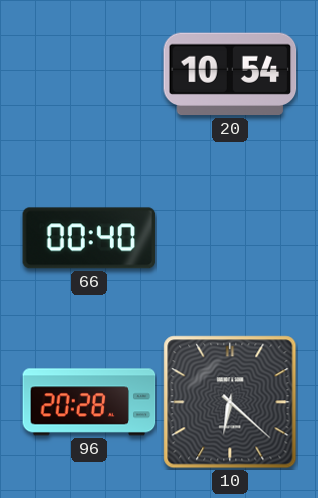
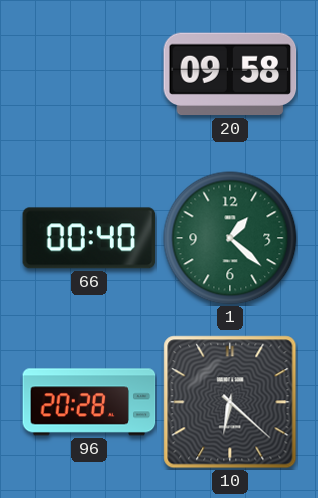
20: 10:54 -> 09:58
1: none -> 1:22
